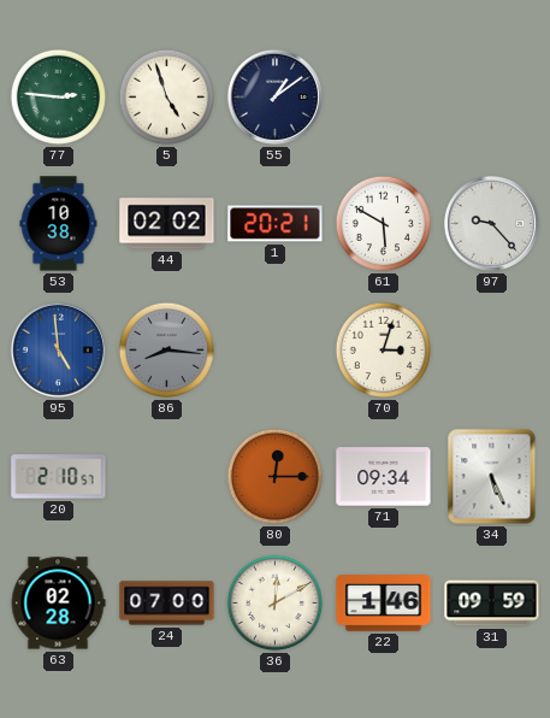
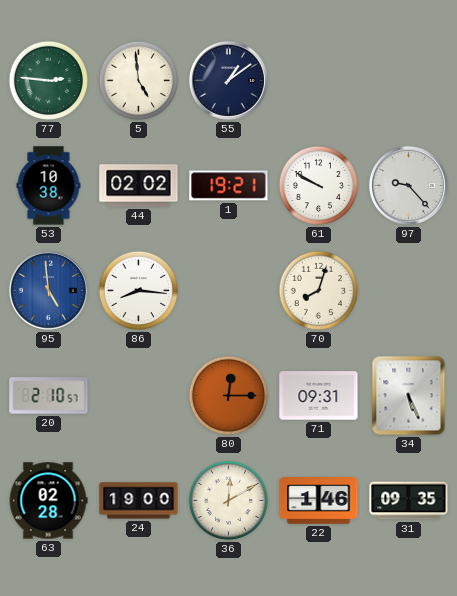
5: 4:57 -> 4:59
1: 20:21 -> 19:21
61: 5:50 -> 9:50
86 dial: grey -> white
70: 3:03 -> 8:03
71: 09:34 -> 09:31
24: 07:00 -> 19:00
31: 09:59 -> 09:35
